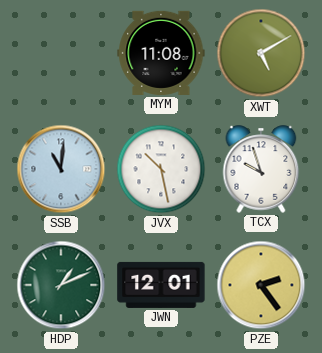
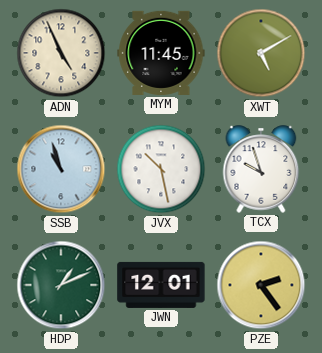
ADN: none -> 4:56
MYM: 11:08 -> 11:45
SSB: 11:01 -> 10:57
